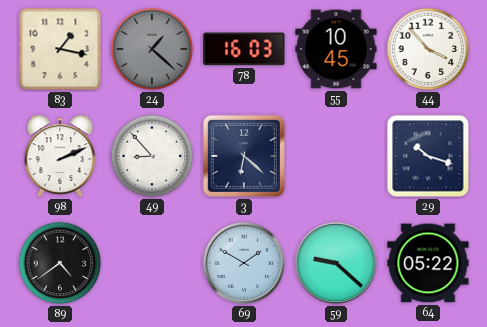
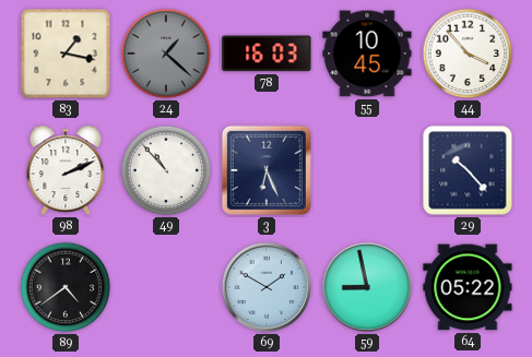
49: 8:53 -> 10:53
3: 6:22 -> 6:26
29: 10:18 -> 10:23
59: 9:22 -> 8:58
